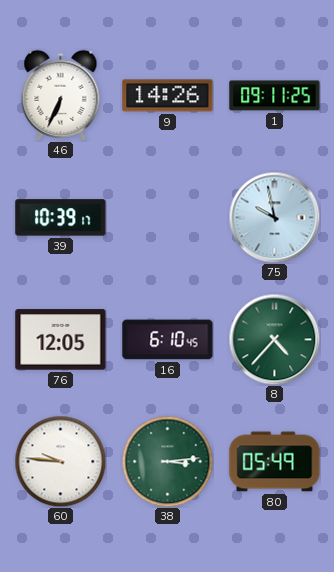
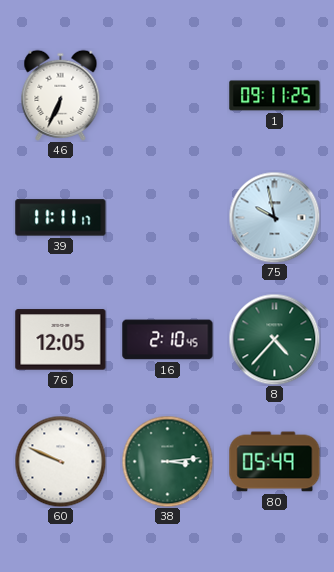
9: 14:26 -> none
39: 10:39 -> 11:11
16: 6:10 -> 2:10
60: 9:46 -> 9:49
